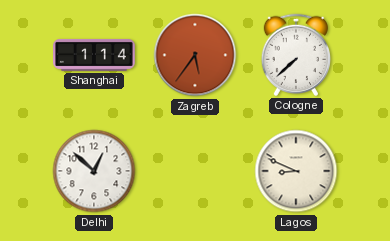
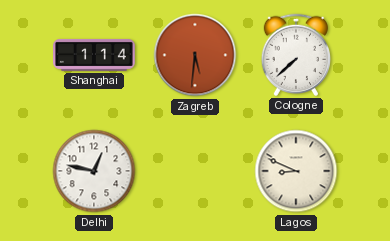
Zagreb: 5:36 -> 5:31
Delhi: 12:52 -> 12:47
